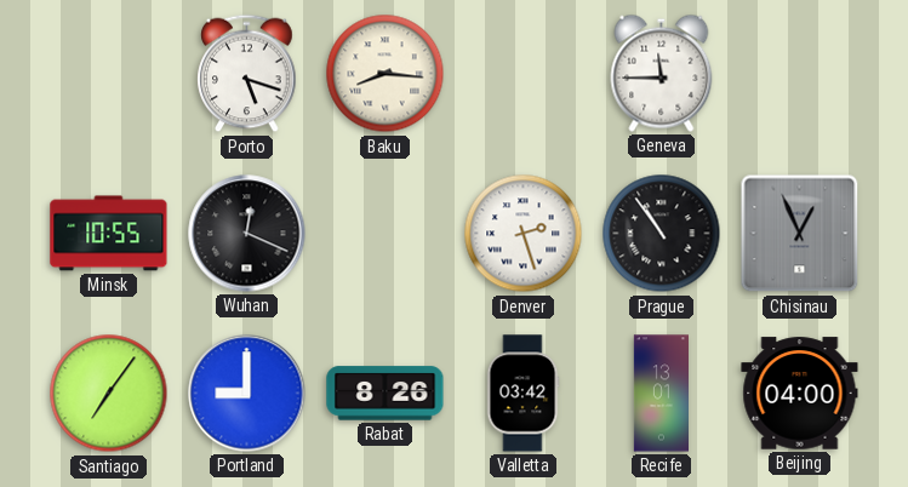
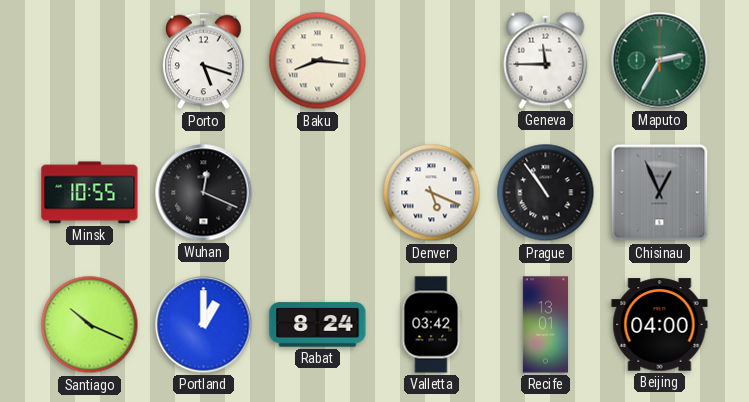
Maputo: none -> 2:35
Denver: 2:27 -> 5:19
Santiago: 7:06 -> 10:19
Portland: 9:00 -> 1:00
Rabat: 8:26 -> 8:24
